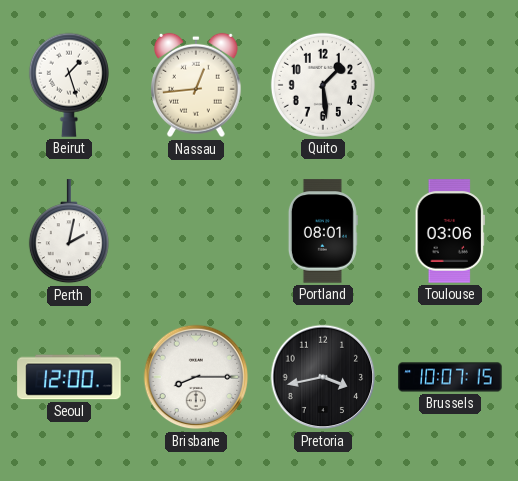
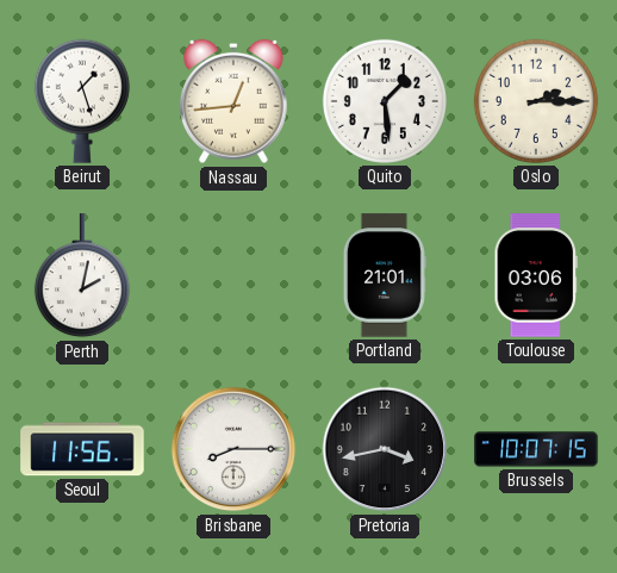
Oslo: none -> 2:15
Portland: 08:01 -> 21:01
Seoul: 12:00 -> 11:56
